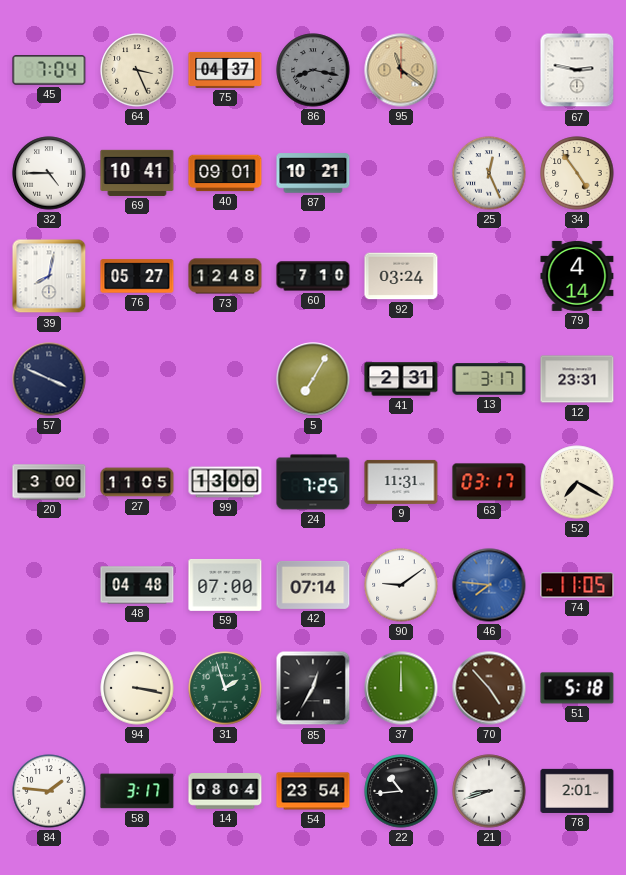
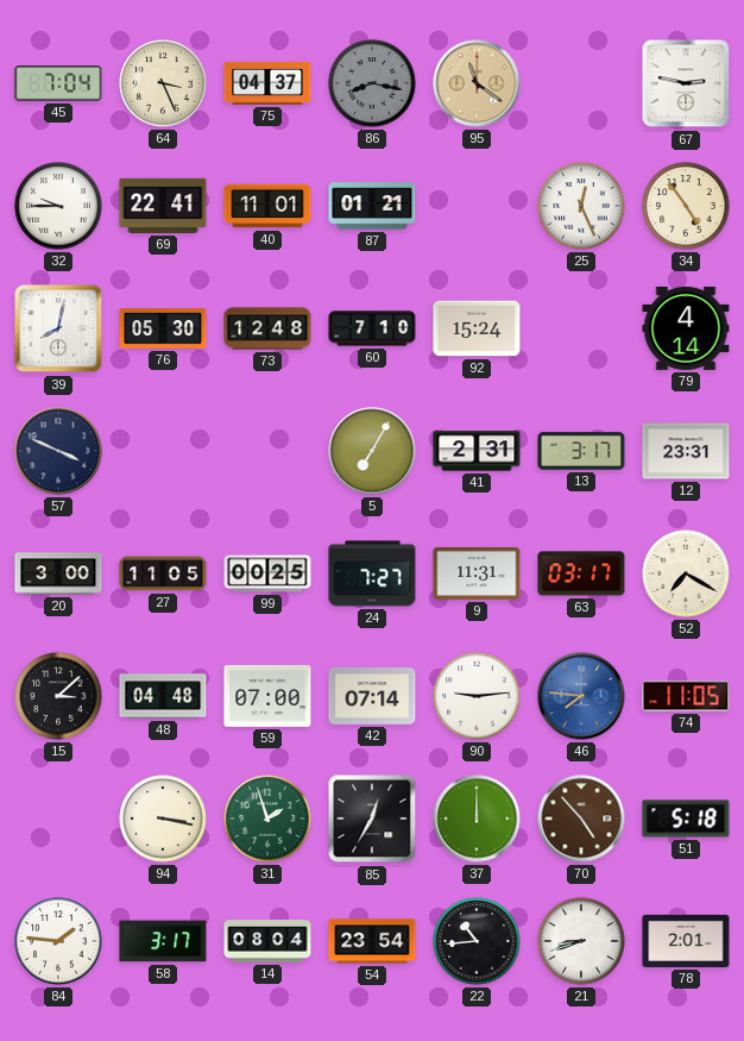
32: 4:45 -> 9:45
69: 10:41 -> 22:41
40: 09:01 -> 11:01
87: 10:21 -> 01:21
76: 05:27 -> 05:30
92: 03:24 -> 15:24
99: 13:00 -> 00:25
24: 7:25 -> 7:27
15: none -> 3:08
90: 9:09 -> 9:14
